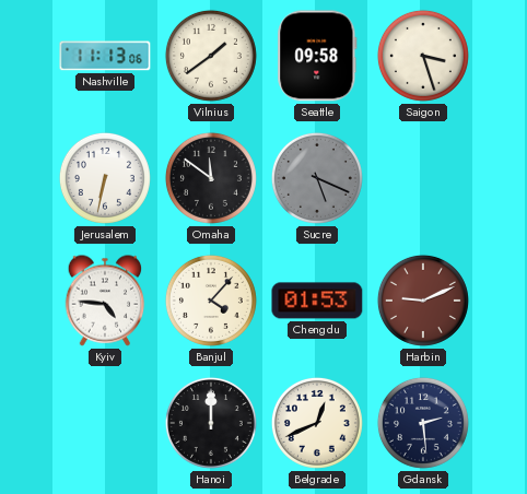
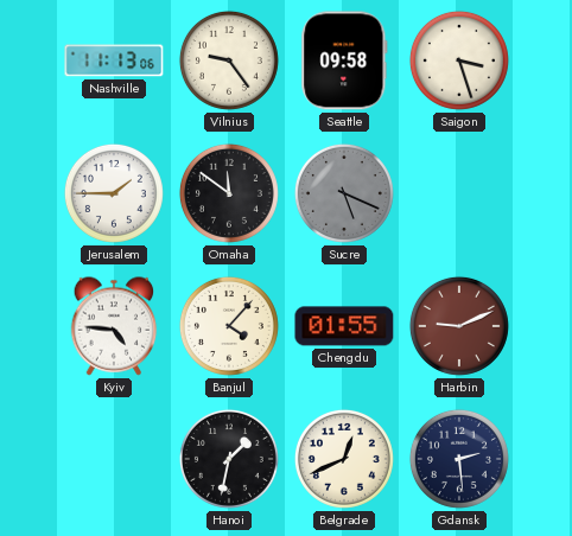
Vilnius: 1:39 -> 9:24
Jerusalem: 6:32 -> 1:45
Chengdu: 01:53 -> 01:55
Hanoi: 12:00 -> 1:32
